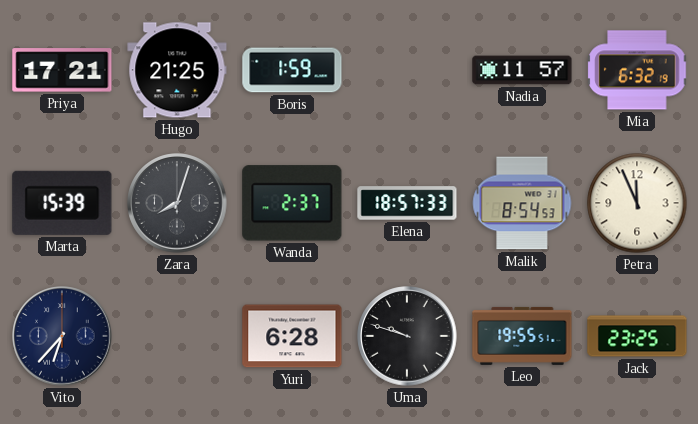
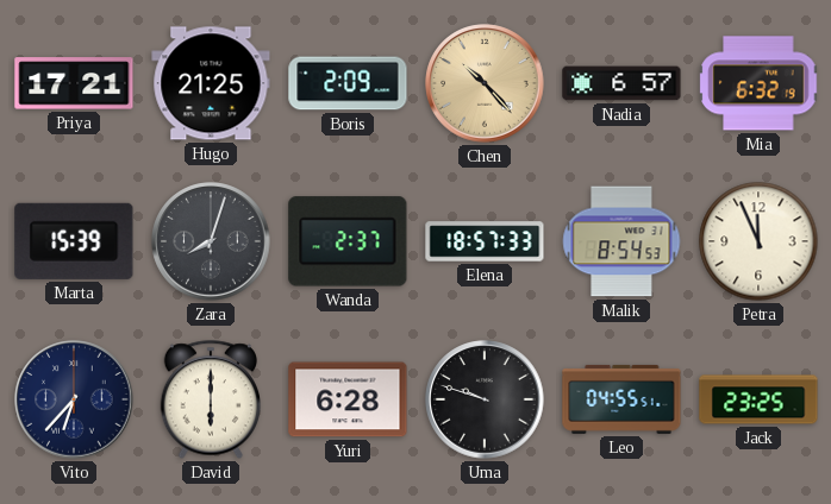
Boris: 1:59 -> 2:09
Chen: none -> 10:23
Nadia: 11:57 -> 6:57
David: none -> 6:00
Leo: 19:55 -> 04:55
